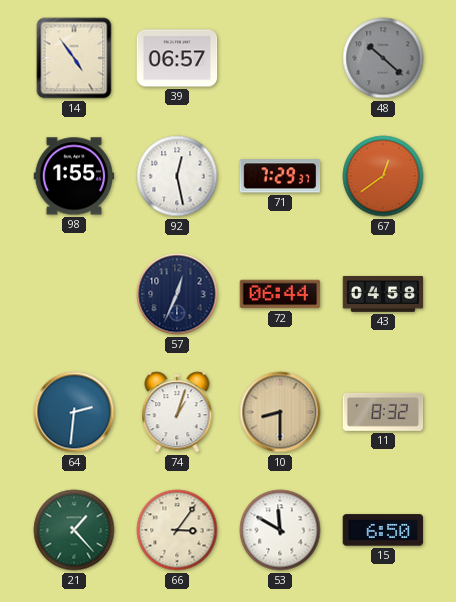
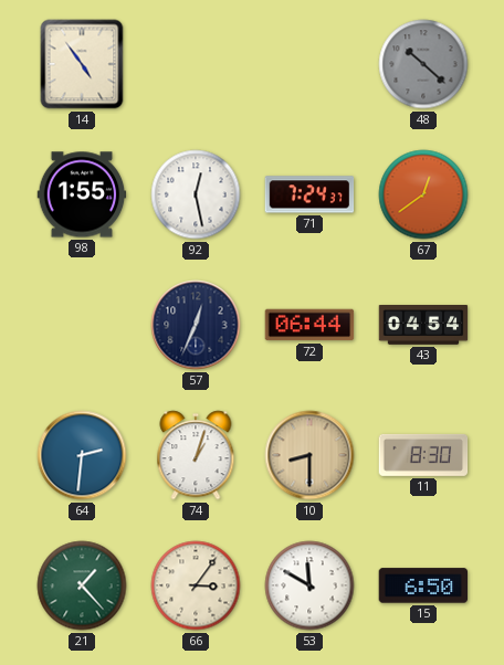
39: 06:57 -> none
71: 7:29 -> 7:24
43: 04:58 -> 04:54
11: 8:32 -> 8:30
